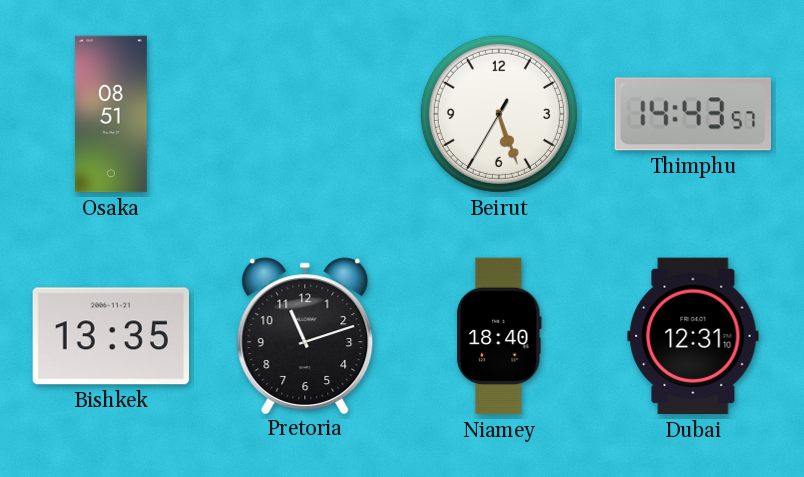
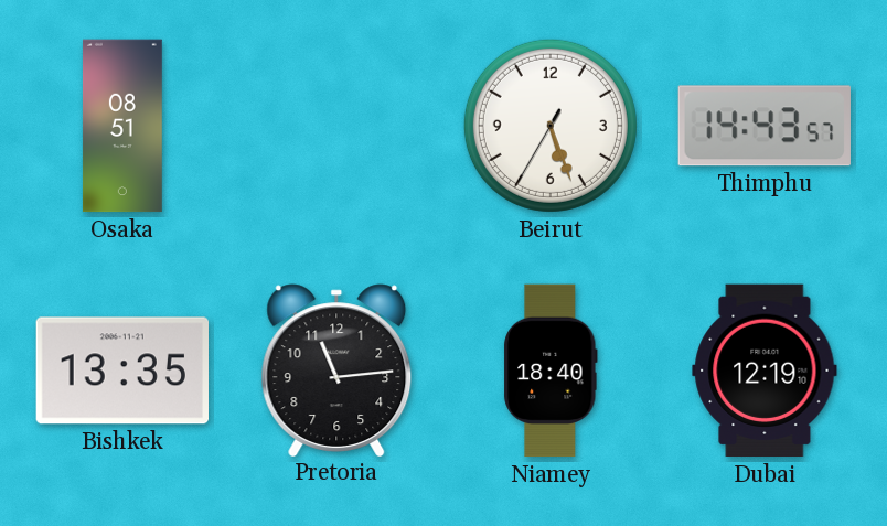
Pretoria: 11:12 -> 11:14
Dubai: 12:31 -> 12:19
